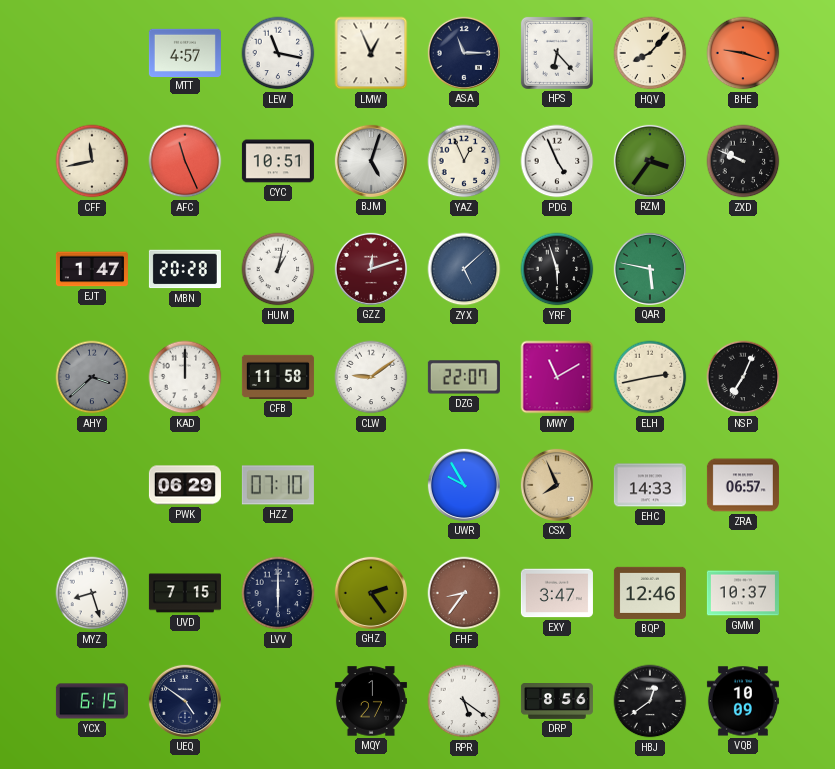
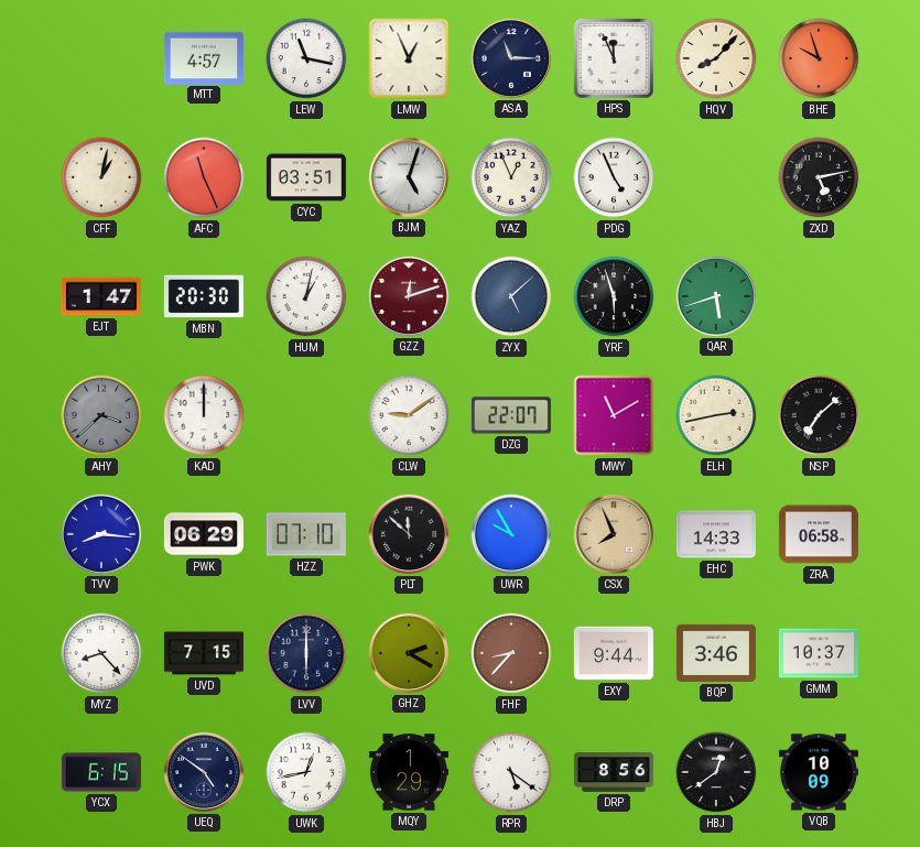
HPS: 6:23 -> 11:56
BHE: 9:18 -> 9:57
CFF: 11:43 -> 1:02
CYC: 10:51 -> 03:51
RZM: 3:36 -> none
ZXD: 9:49 -> 5:13
MBN: 20:28 -> 20:30
QAR: 5:47 -> 5:42
CFB: 11:58 -> none
NSP: 7:04 -> 7:08
TVV: none -> 8:16
PLT: none -> 11:52
ZRA: 06:57 -> 06:58
MYZ: 8:27 -> 8:23
GHZ: 2:24 -> 2:20
FHF: 8:36 -> 8:37
EXY: 3:47 -> 9:44
BQP: 12:46 -> 3:46
UWK: none -> 12:43
MQY: 1:27 -> 1:29
